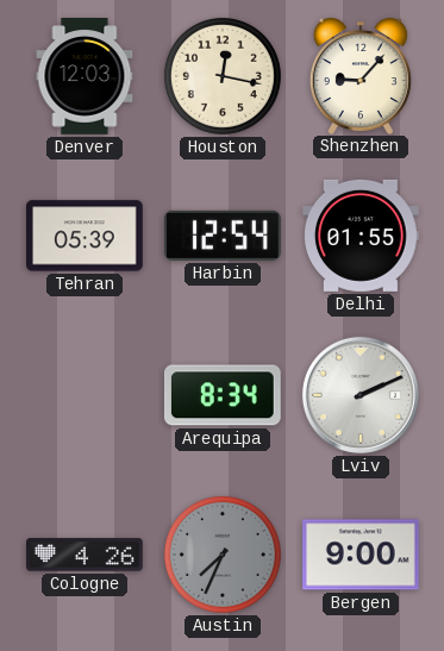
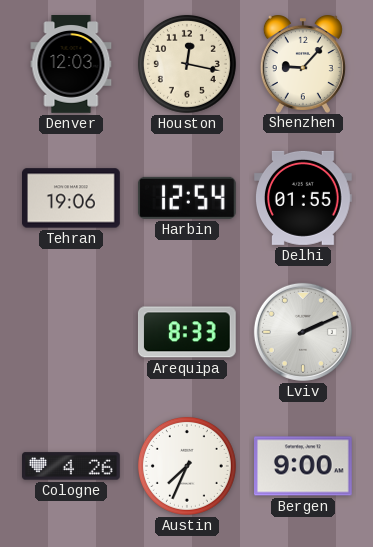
Tehran: 05:39 -> 19:06
Arequipa: 8:34 -> 8:33
Austin dial: grey -> white
